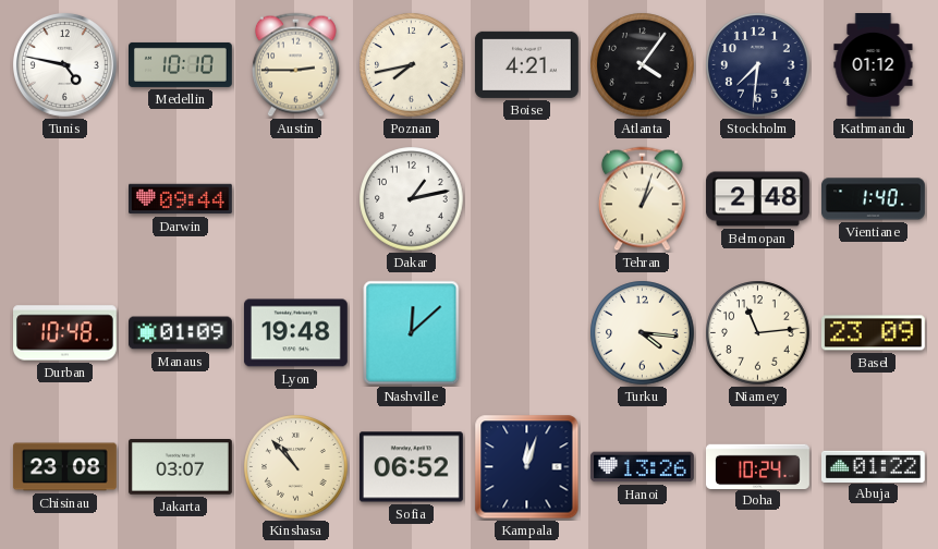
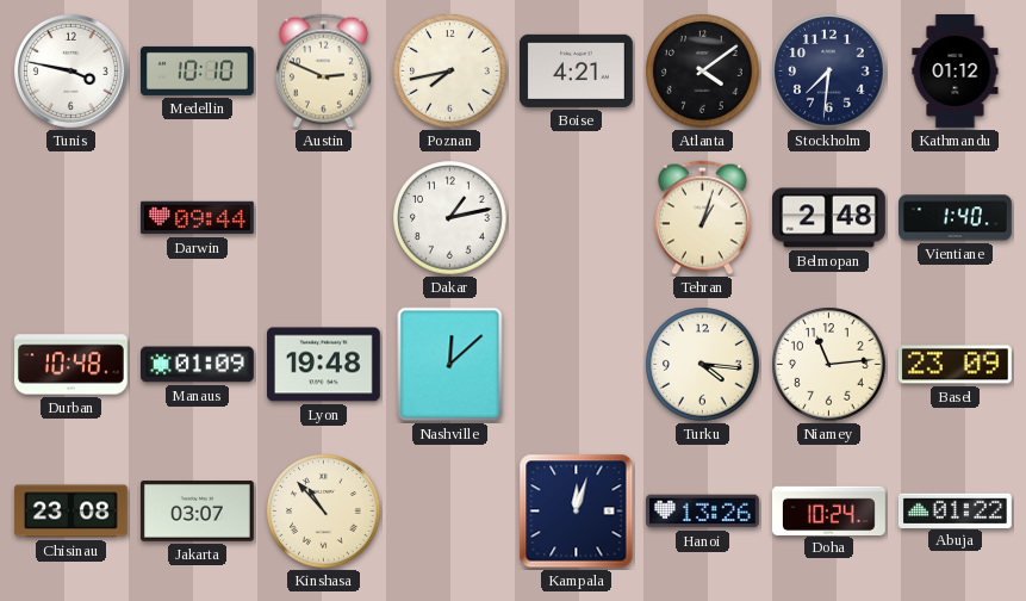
Tunis: 4:47 -> 3:47
Austin: 2:45 -> 2:49
Atlanta: 4:06 -> 4:09
Sofia: 06:52 -> none
